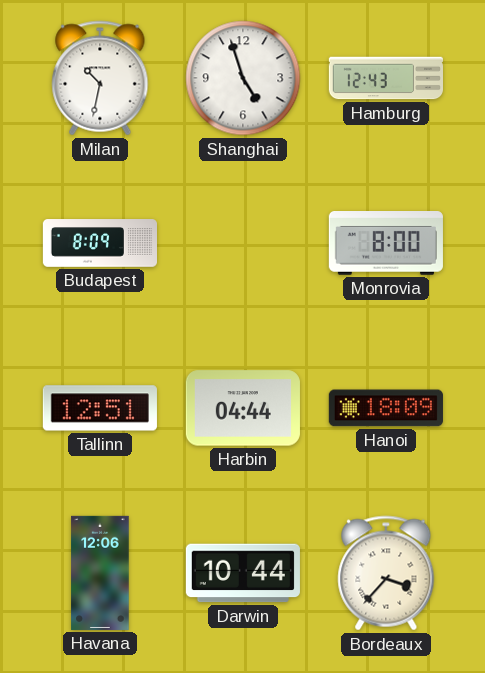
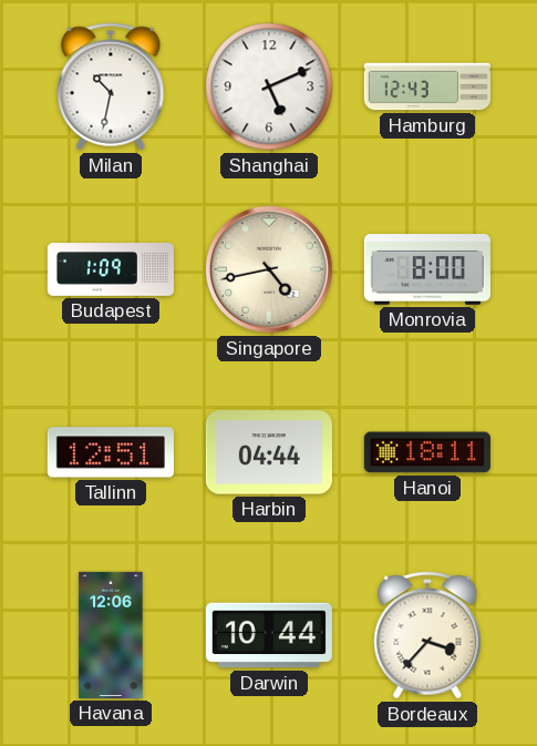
Shanghai: 4:57 -> 5:11
Budapest: 8:09 -> 1:09
Singapore: none -> 4:43
Hanoi: 18:09 -> 18:11
